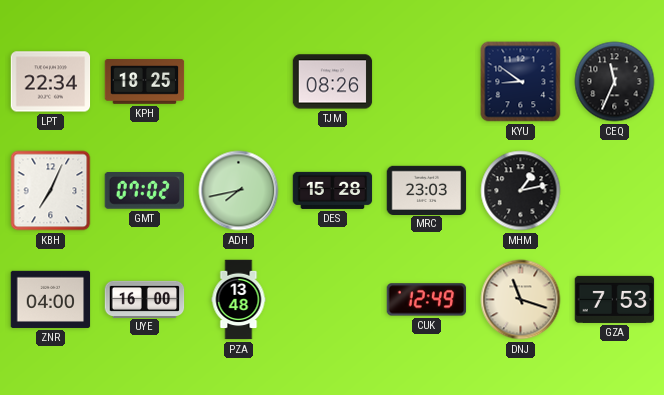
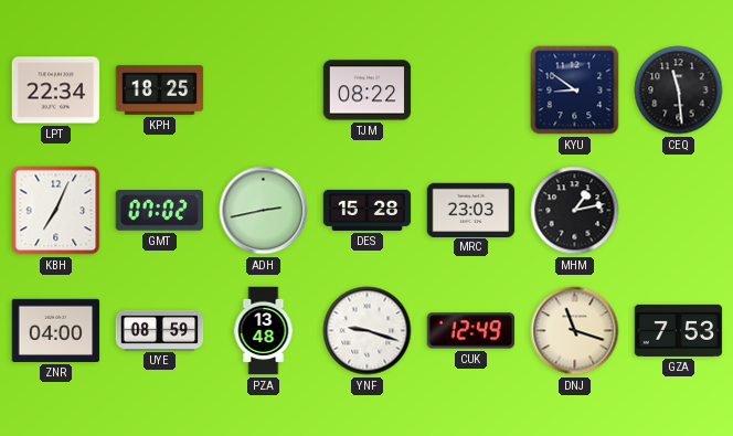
TJM: 08:26 -> 08:22
CEQ: 11:34 -> 11:29
ADH: 7:43 -> 2:43
UYE: 16:00 -> 08:59
YNF: none -> 9:18
